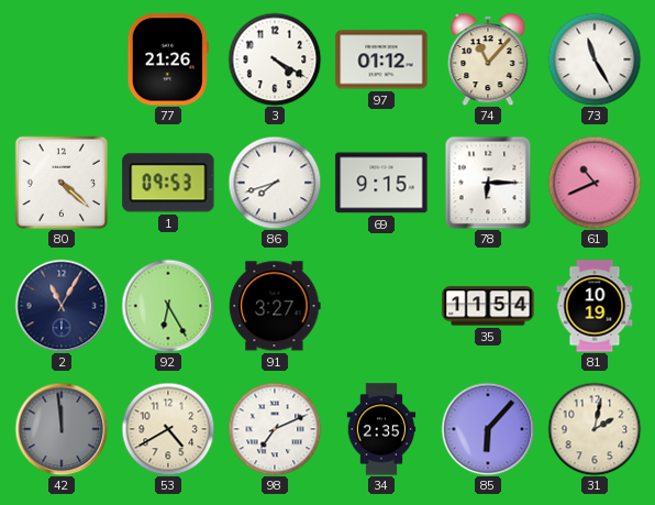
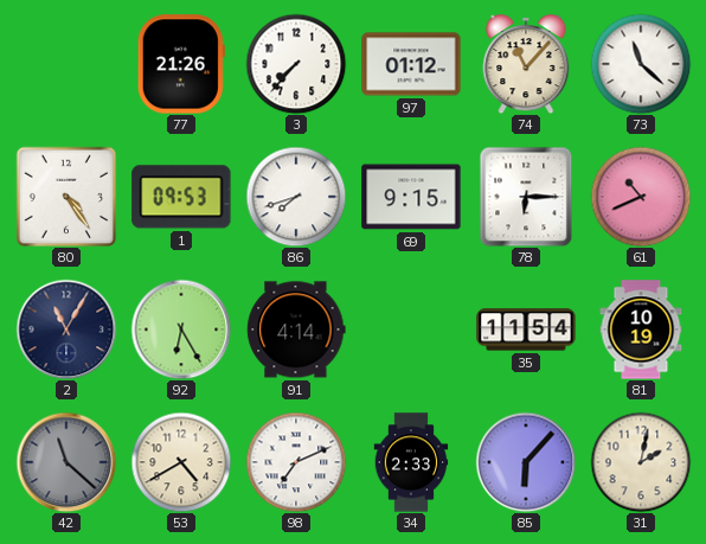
3: 4:20 -> 7:37
73: 11:25 -> 11:22
80: 4:22 -> 4:24
91: 3:27 -> 4:14
42: 11:59 -> 11:22
34: 2:35 -> 2:33
